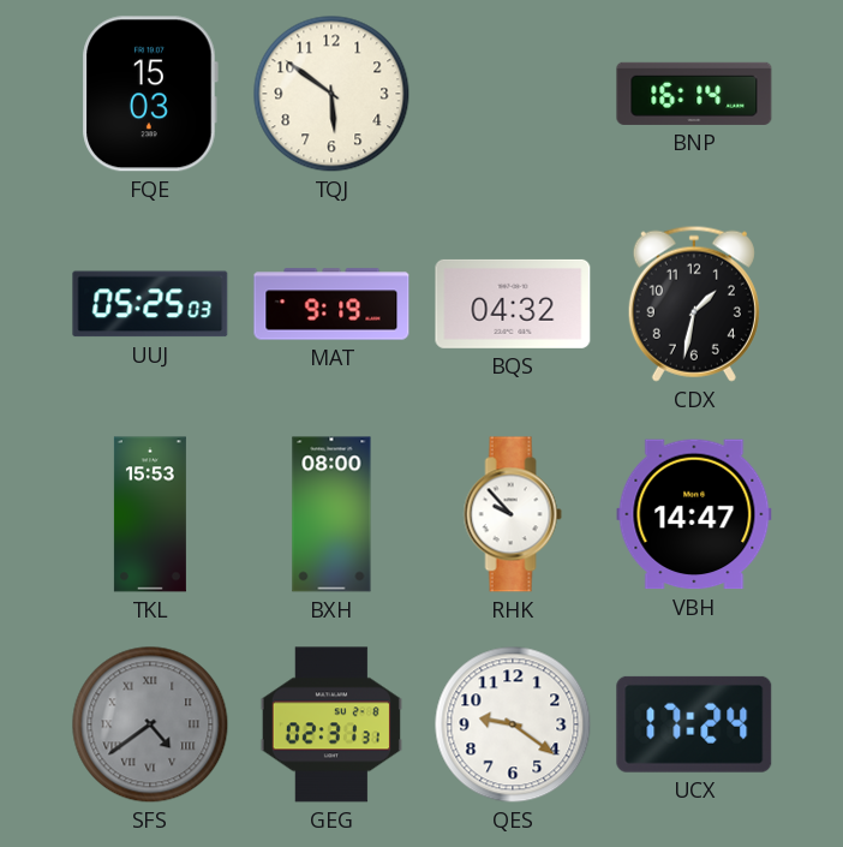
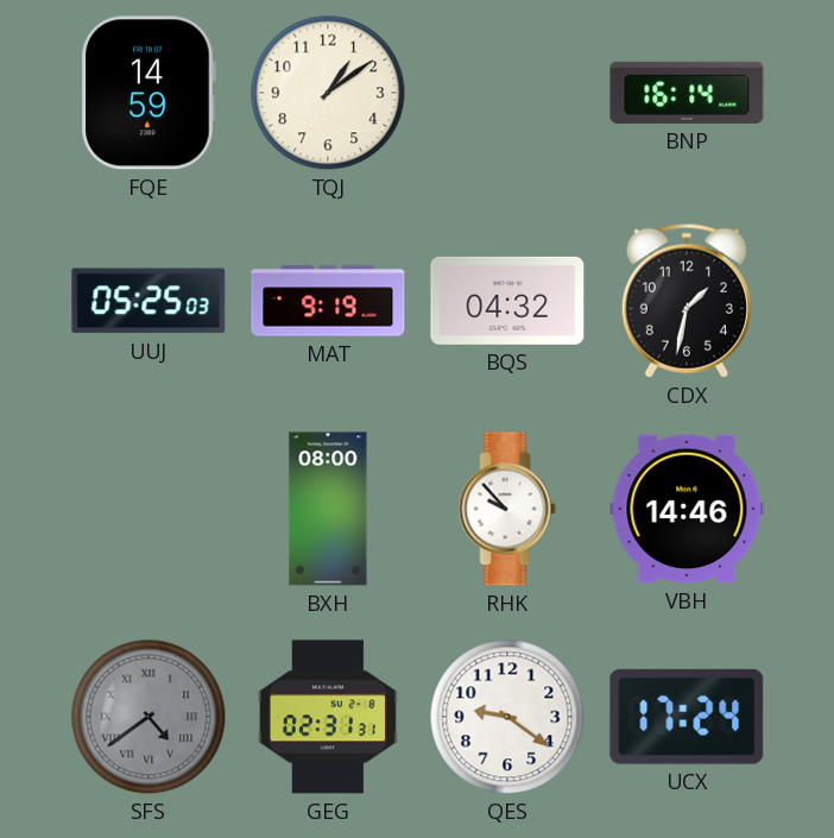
FQE: 15:03 -> 14:59
TQJ: 5:51 -> 1:09
TKL: 15:53 -> none
VBH: 14:47 -> 14:46
